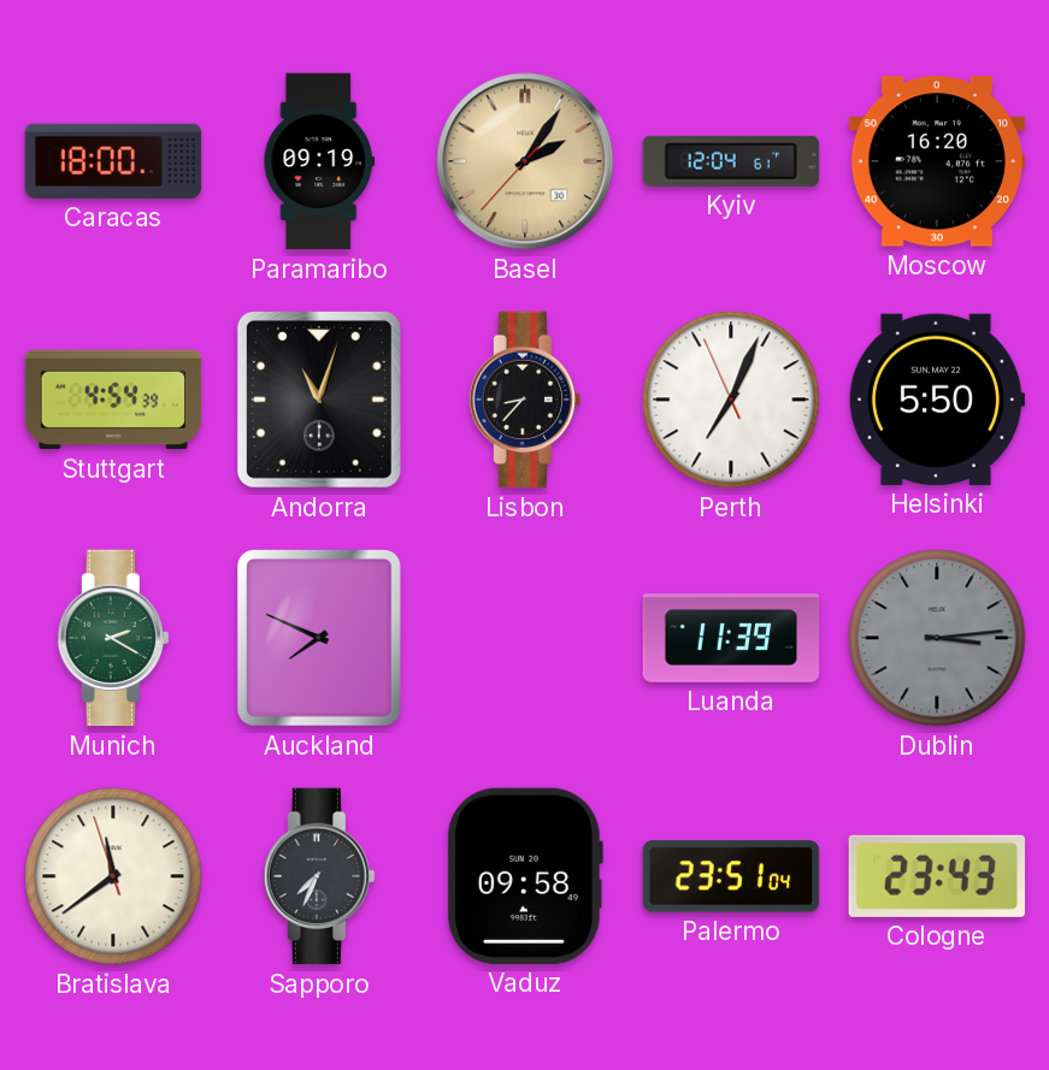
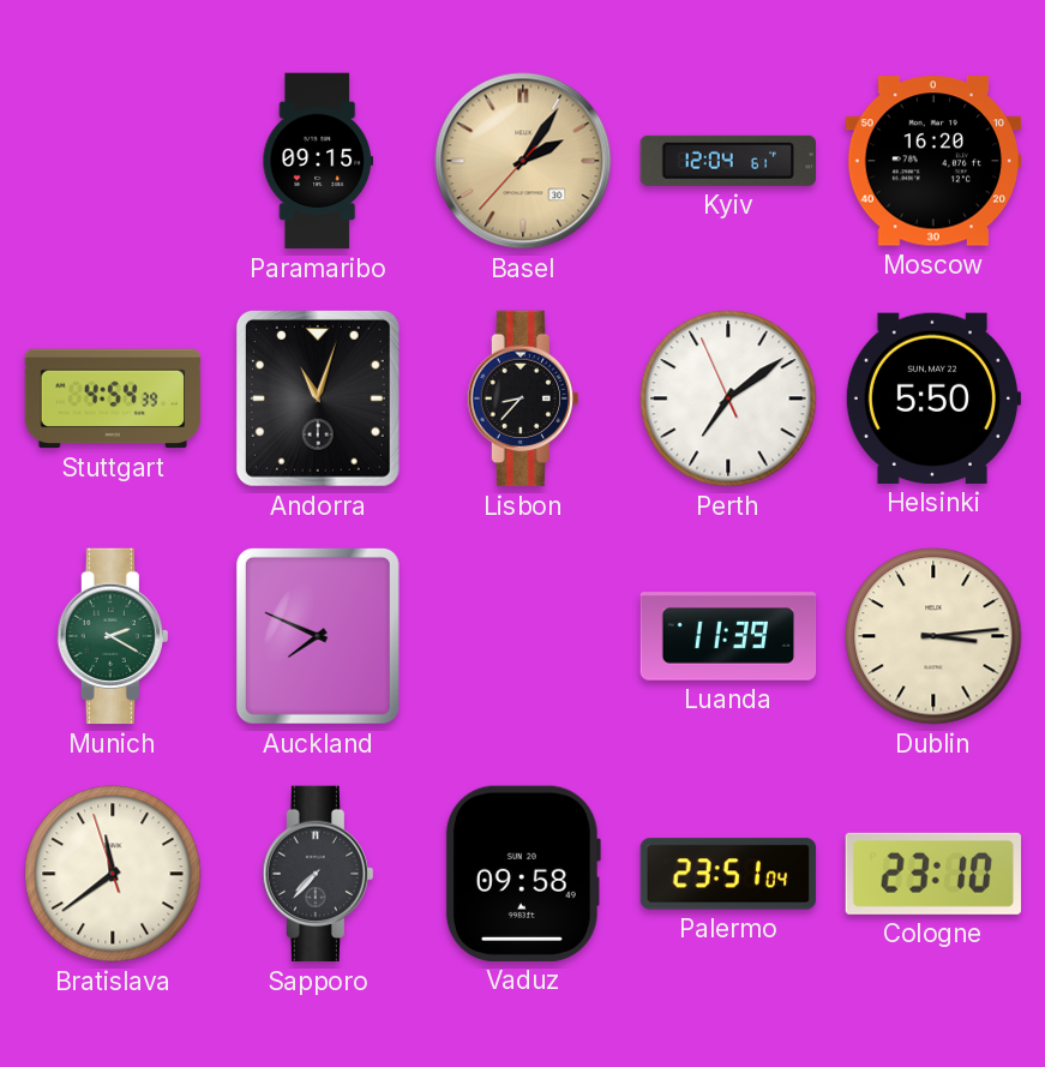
Caracas: 18:00 -> none
Paramaribo: 09:19 -> 09:15
Perth: 7:03 -> 7:08
Dublin dial: grey -> cream
Sapporo: 7:34 -> 7:37
Cologne: 23:43 -> 23:10
